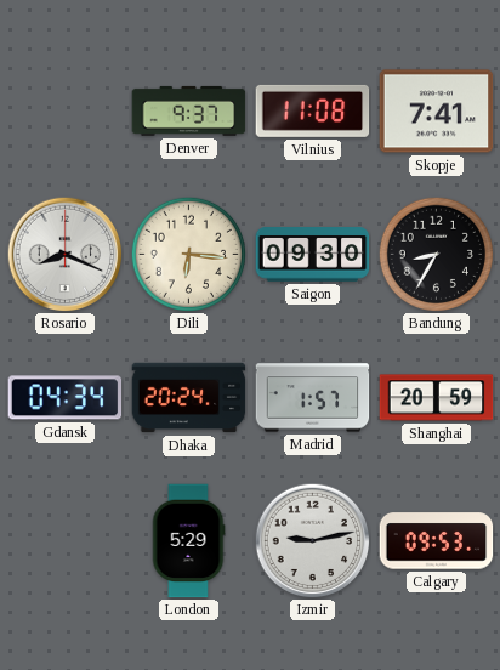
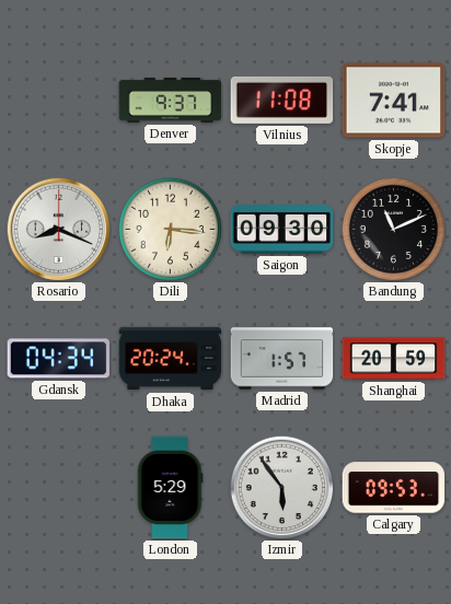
Bandung: 8:35 -> 11:11
Izmir: 9:13 -> 5:54
